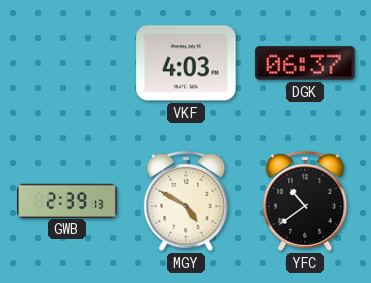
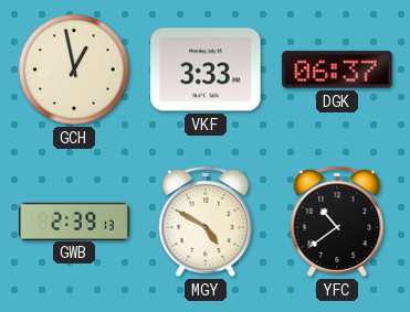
GCH: none -> 12:58
VKF: 4:03 -> 3:33
